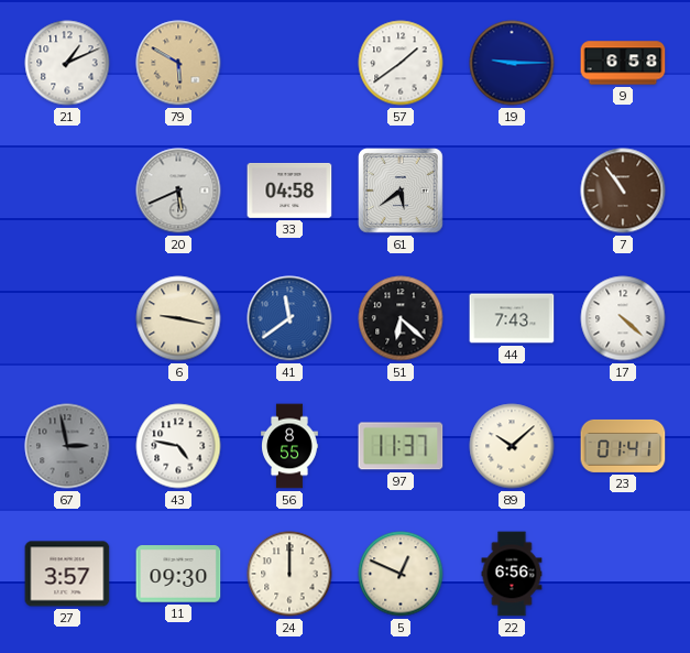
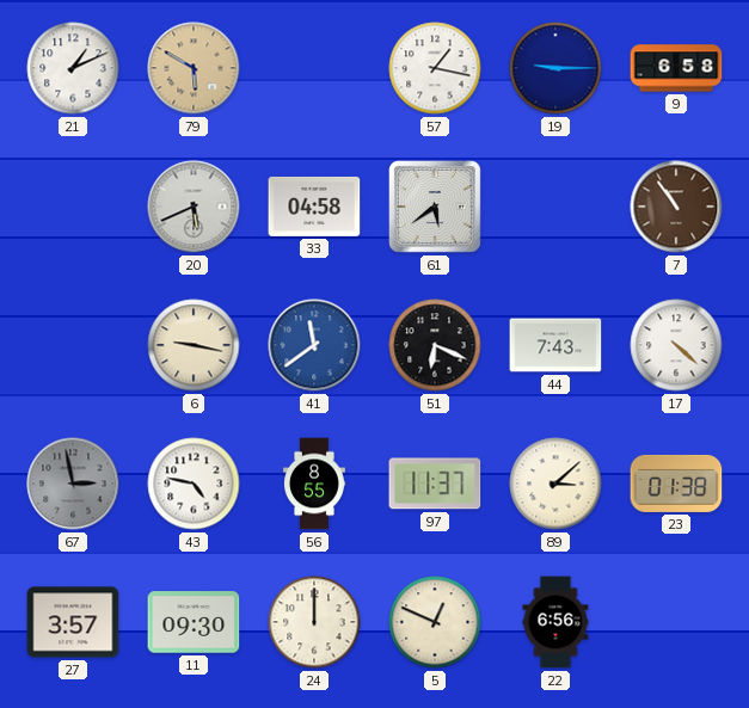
57: 1:39 -> 1:17
51: 6:22 -> 6:19
89: 10:08 -> 3:08
23: 01:41 -> 01:38
